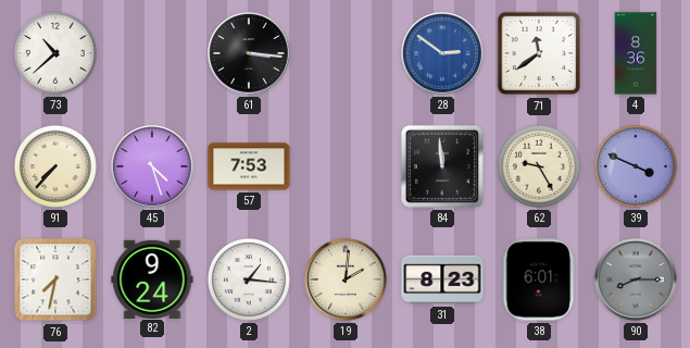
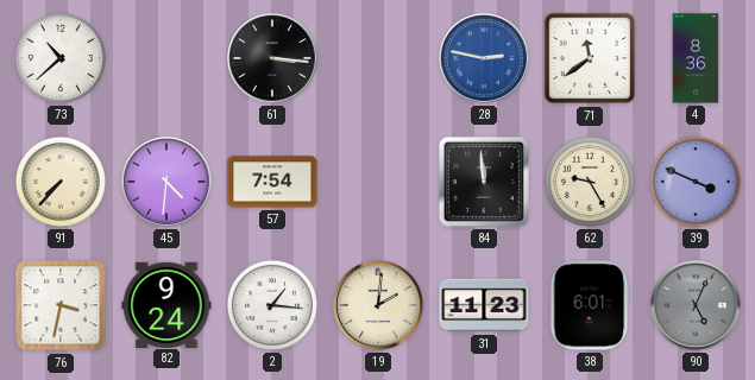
28: 2:51 -> 2:47
45: 4:27 -> 4:31
57: 7:53 -> 7:54
76: 7:32 -> 3:32
31: 8:23 -> 11:23
90: 8:15 -> 5:04
